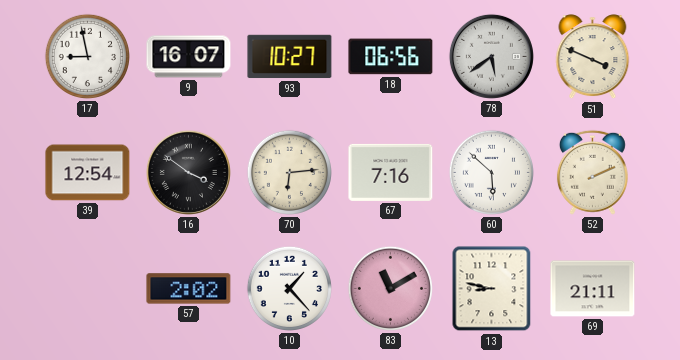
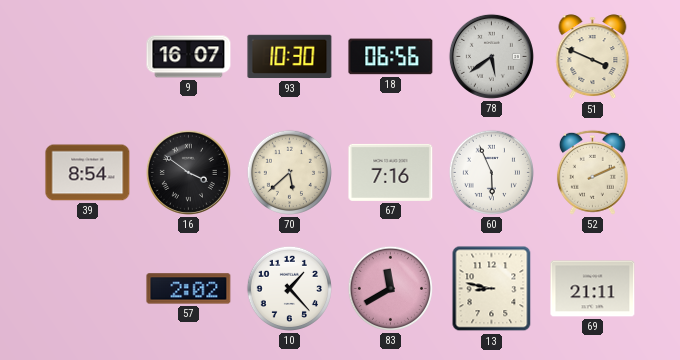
17: 8:58 -> none
93: 10:27 -> 10:30
39: 12:54 -> 8:54
70: 6:14 -> 5:38
60: 5:52 -> 5:56
83: 11:10 -> 11:40
